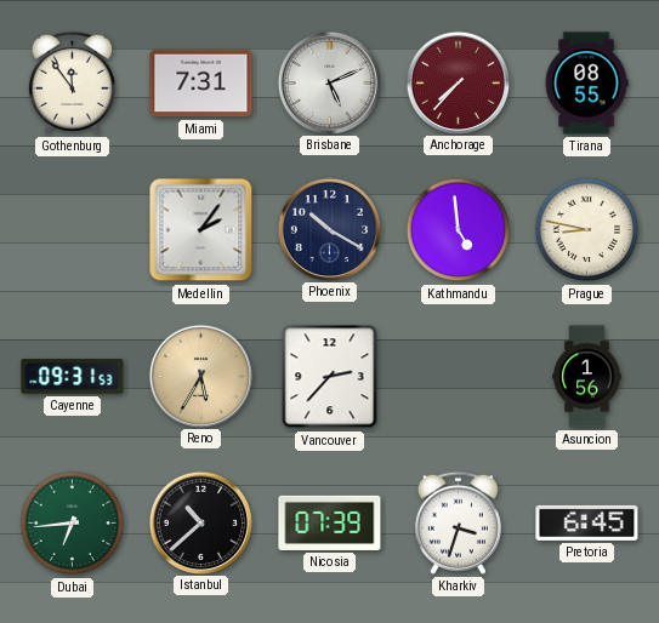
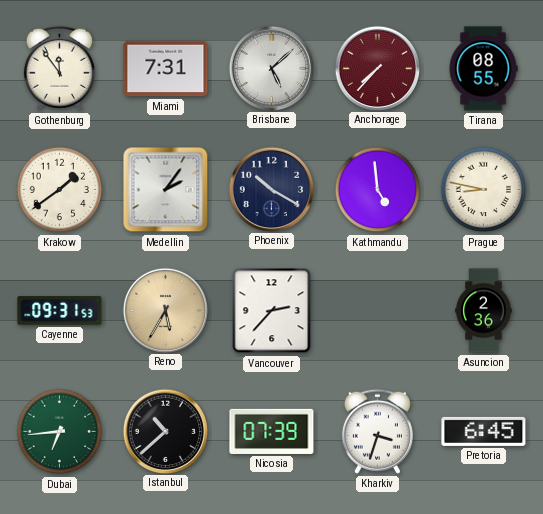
Brisbane: 5:11 -> 5:08
Krakow: none -> 1:39
Asuncion: 1:56 -> 2:36
